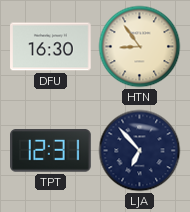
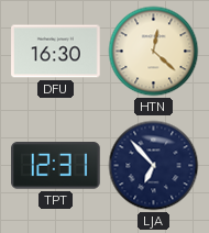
HTN: 8:54 -> 12:22
